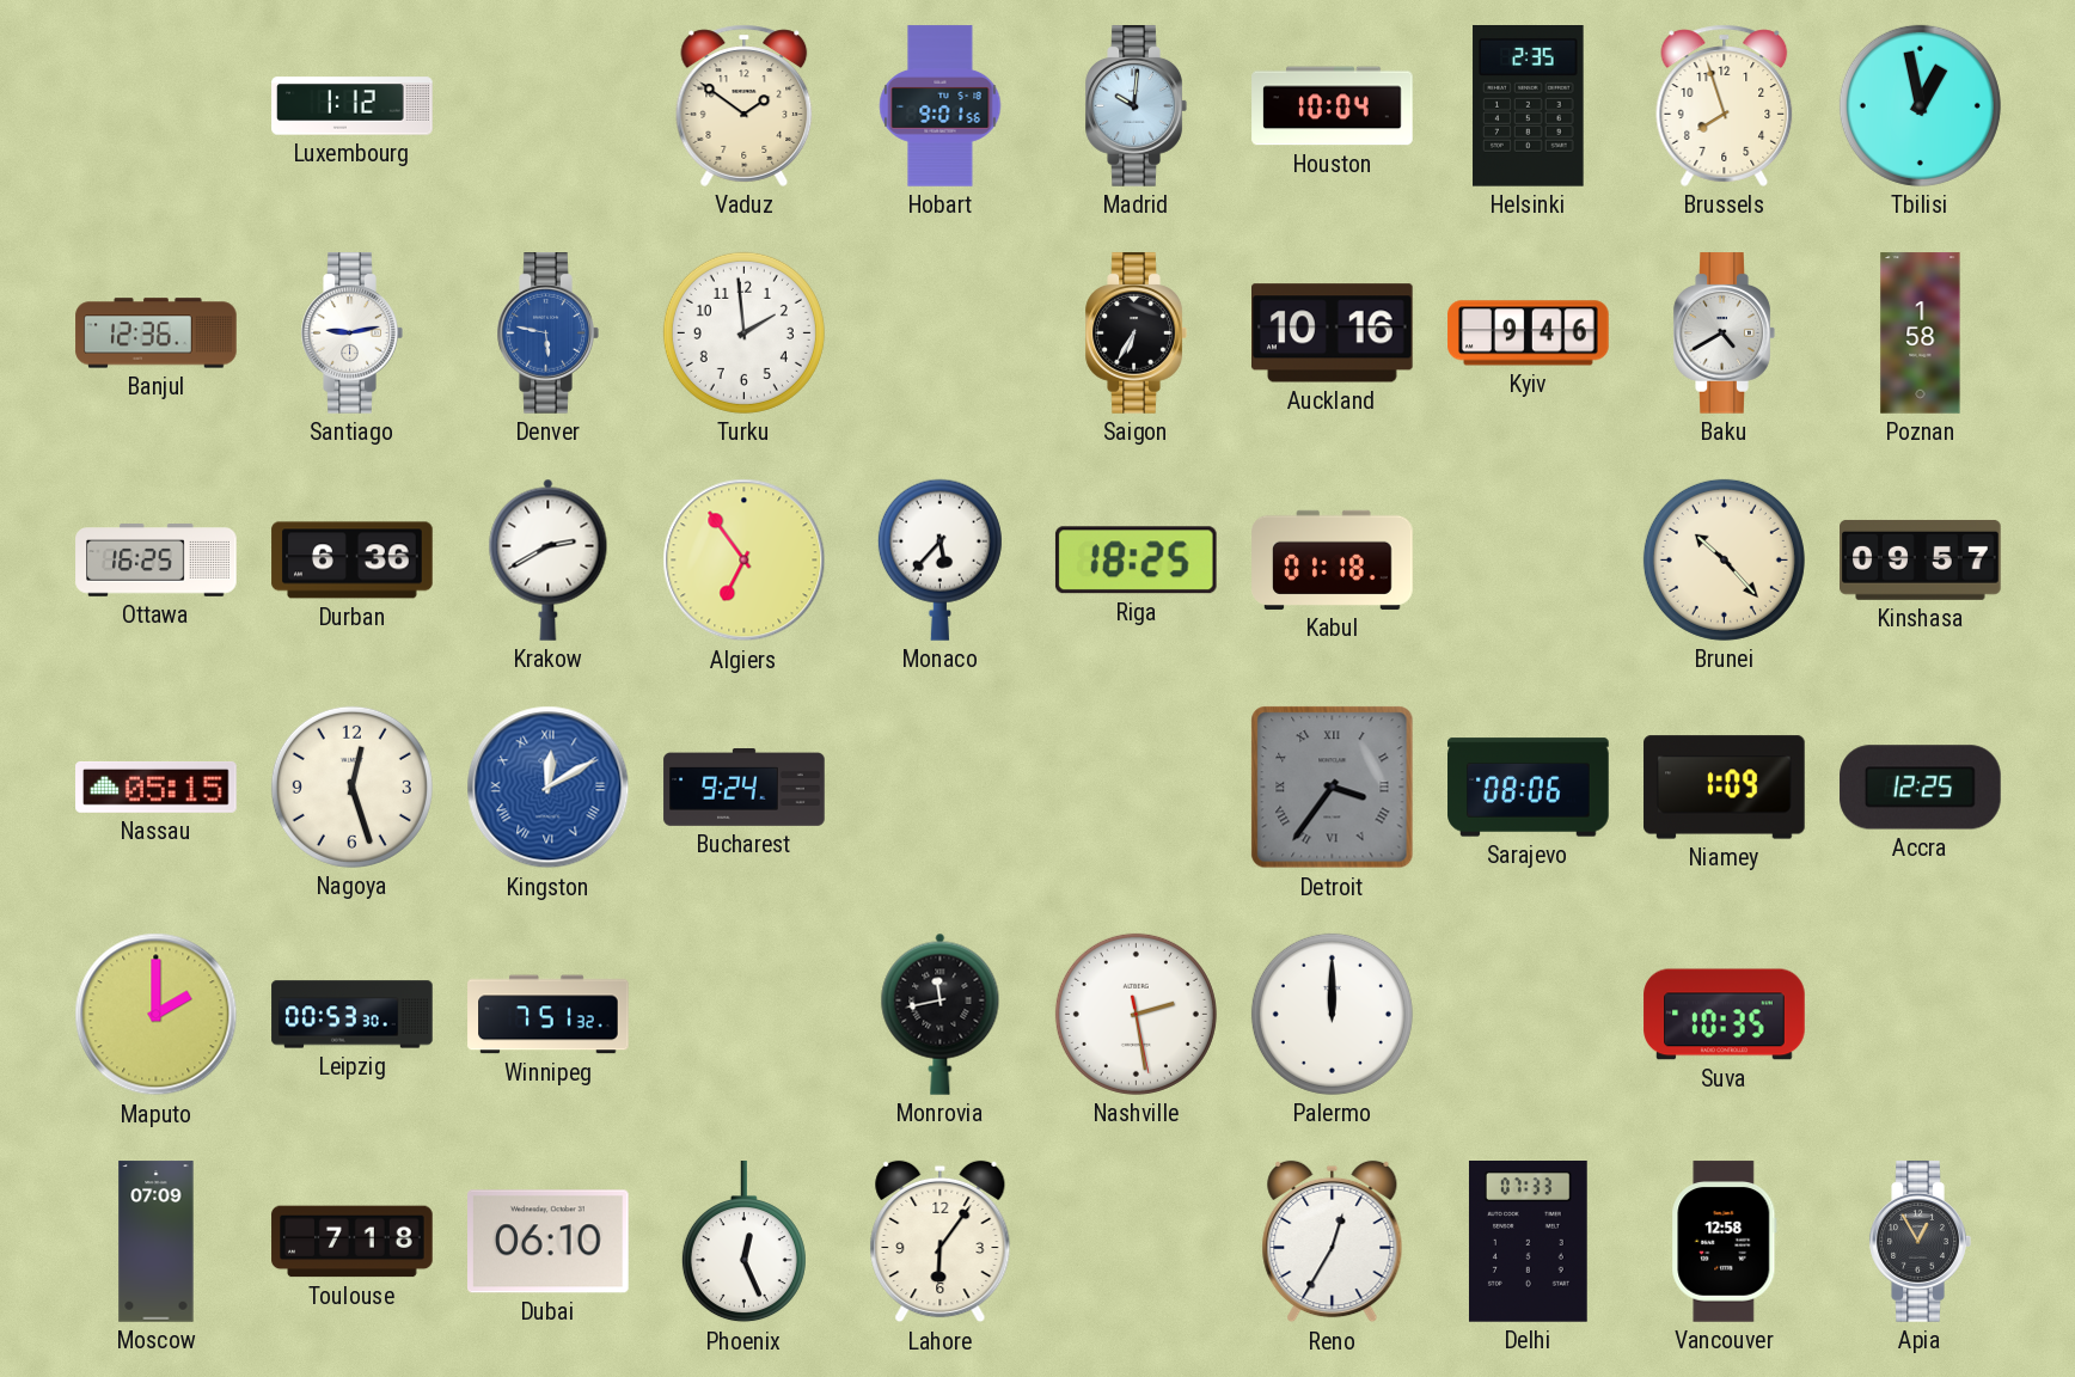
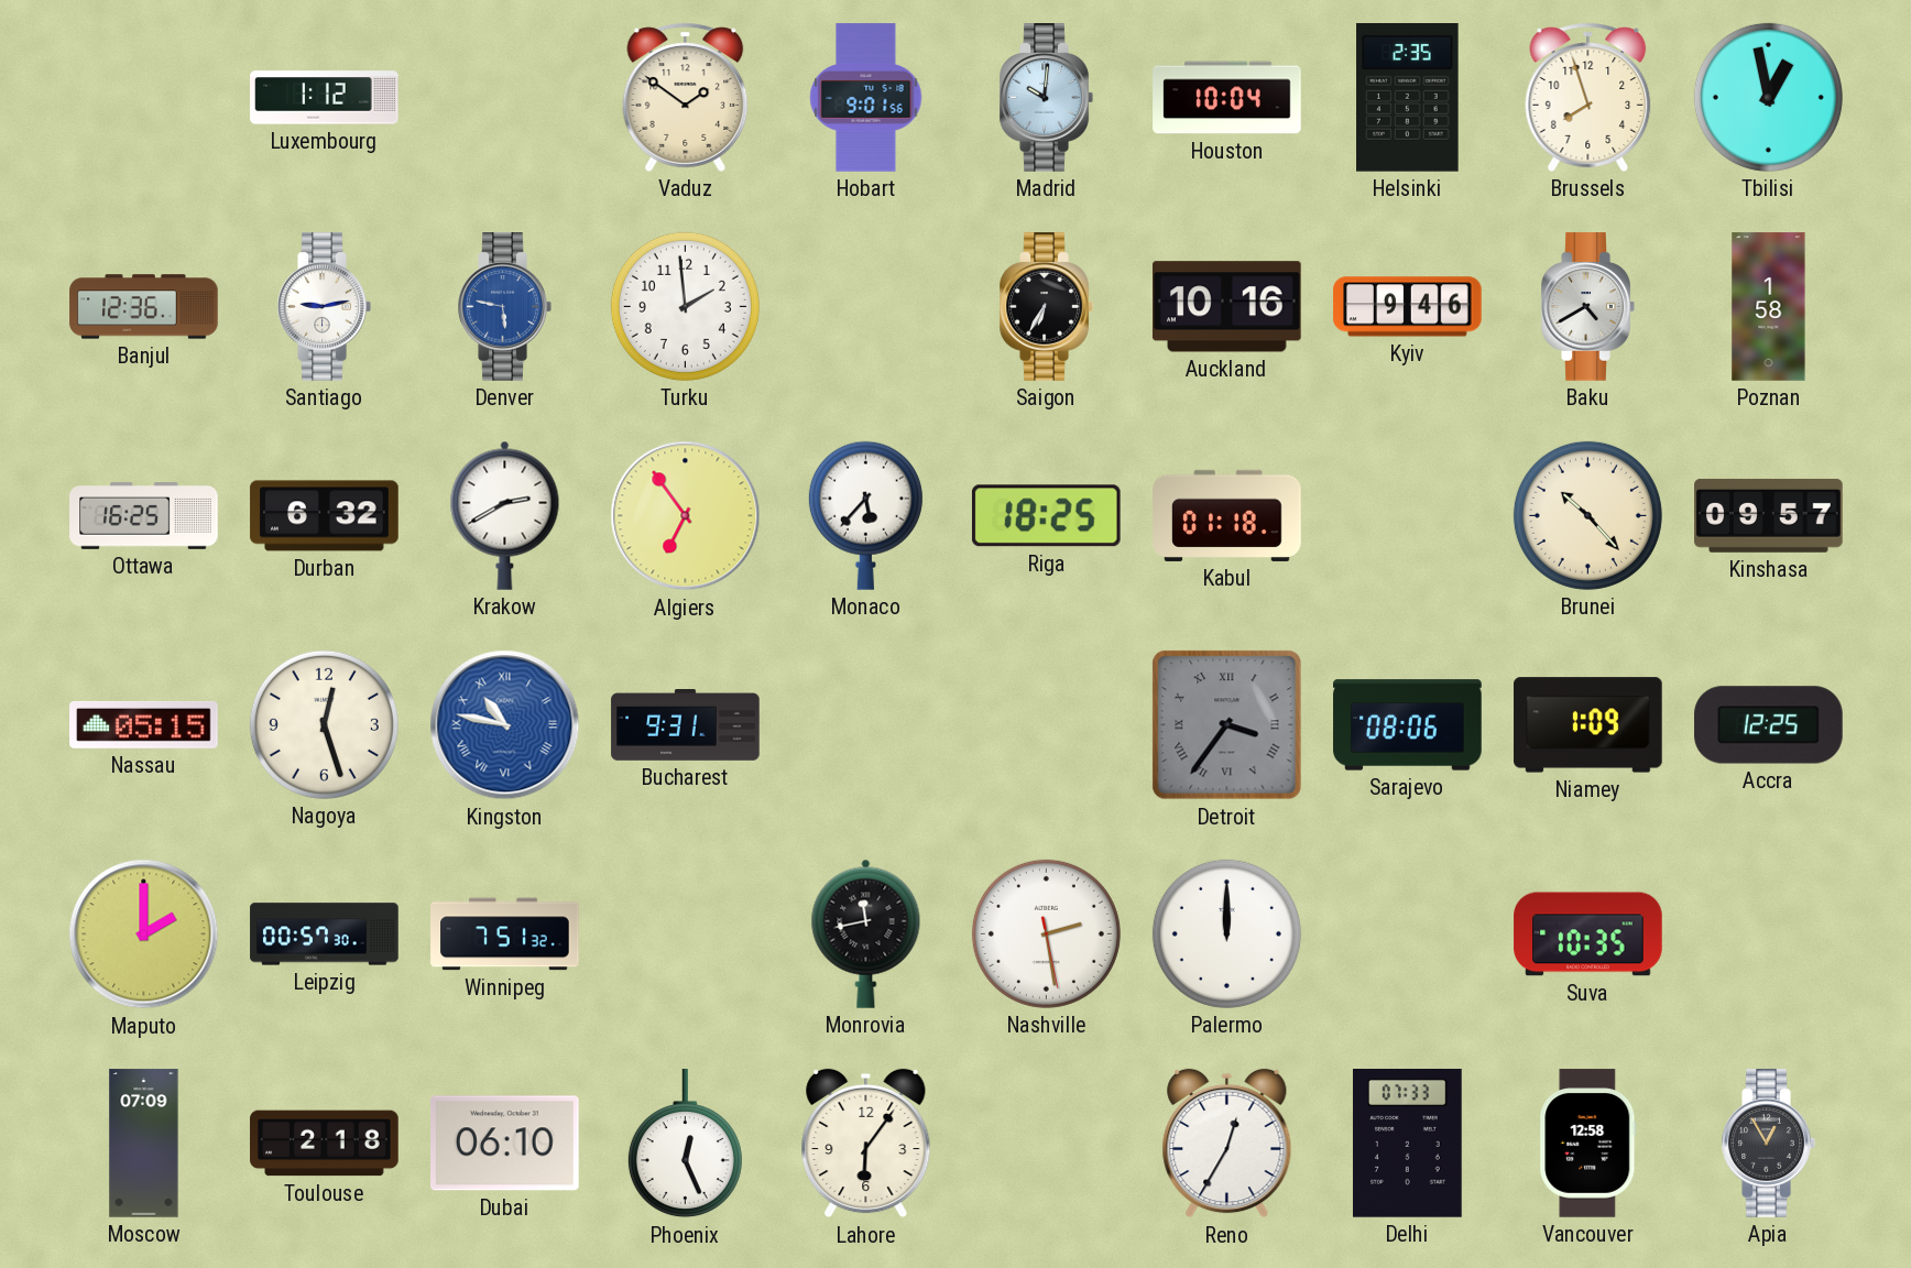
Durban: 6:36 -> 6:32
Kingston: 12:10 -> 10:47
Bucharest: 9:24 -> 9:31
Leipzig: 00:53 -> 00:57
Toulouse: 7:18 -> 2:18
